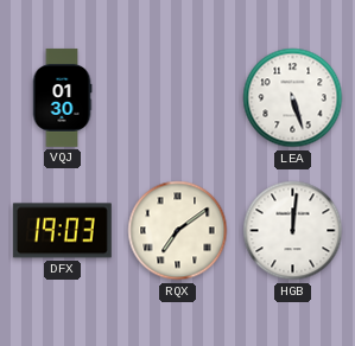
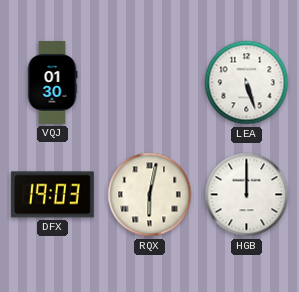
RQX: 7:09 -> 6:02
HGB: 12:01 -> 12:00
